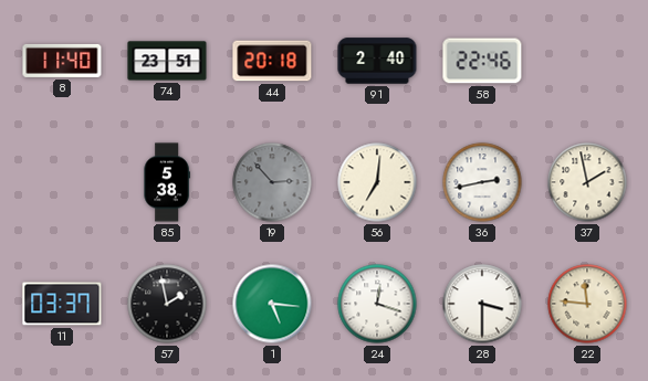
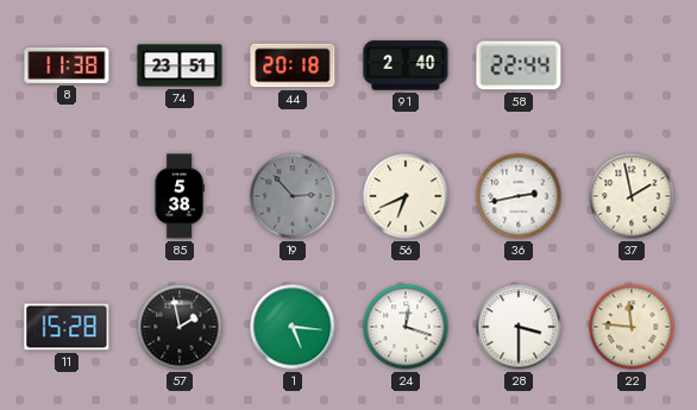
8: 11:40 -> 11:38
58: 22:46 -> 22:44
56: 7:01 -> 6:41
11: 03:37 -> 15:28
